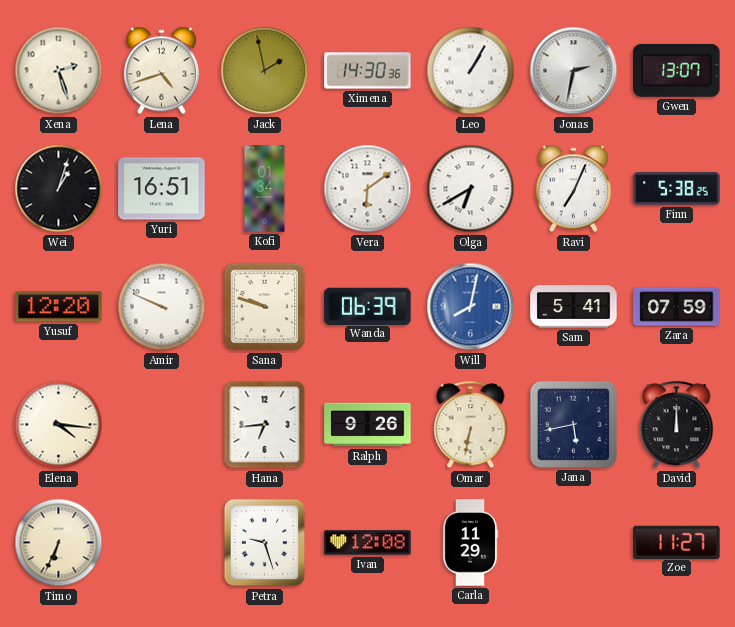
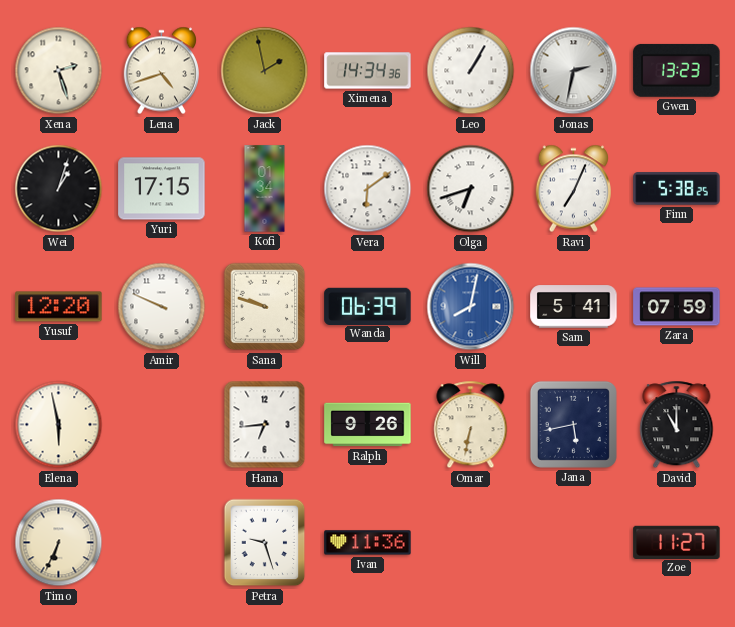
Ximena: 14:30 -> 14:34
Gwen: 13:07 -> 13:23
Yuri: 16:51 -> 17:15
Olga: 6:40 -> 6:42
Elena: 4:16 -> 5:58
David: 12:00 -> 11:00
Ivan: 12:08 -> 11:36
Carla: 11:29 -> none
